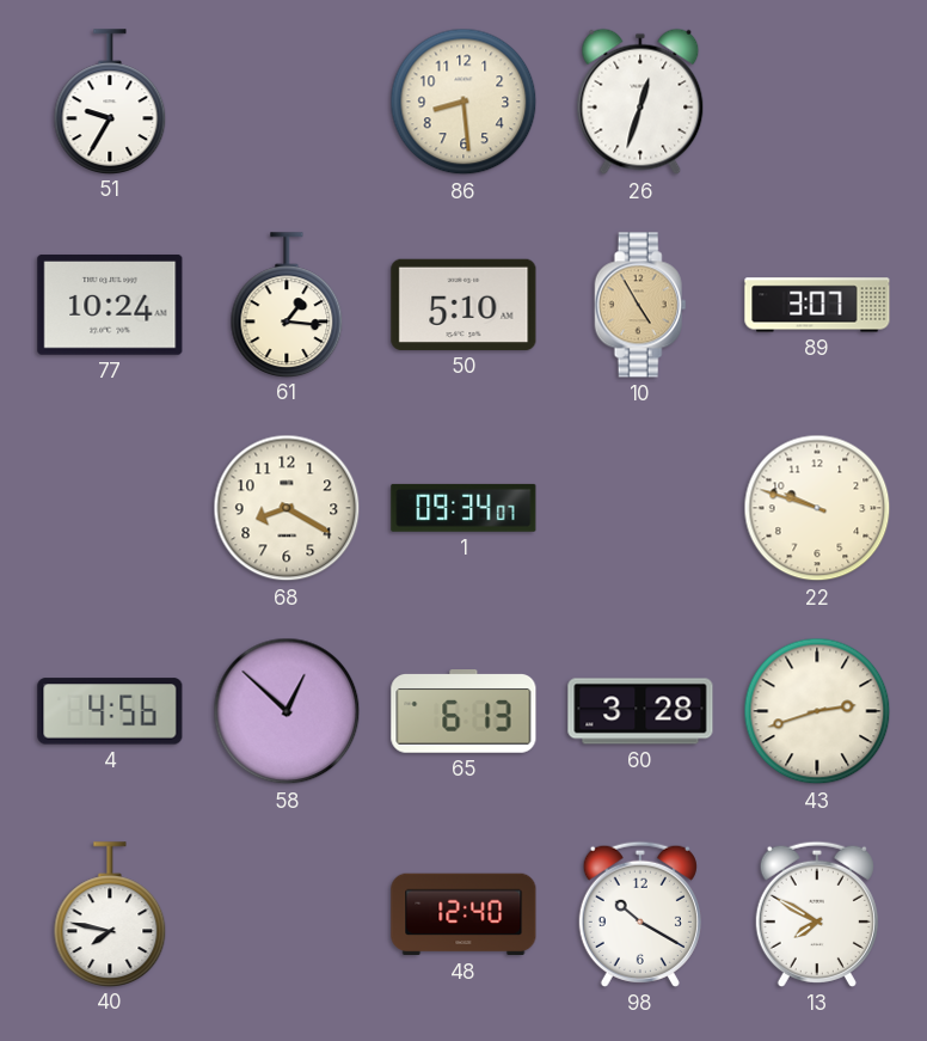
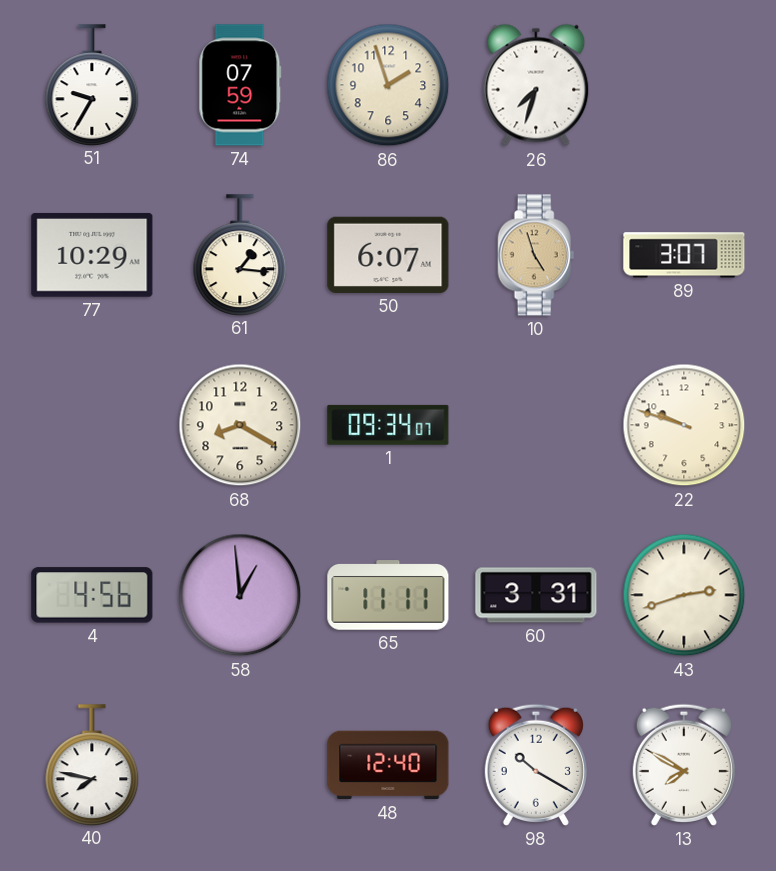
74: none -> 07:59
86: 8:29 -> 1:57
26: 12:33 -> 7:33
77: 10:24 -> 10:29
50: 5:10 -> 6:07
10: 4:55 -> 4:57
58: 12:52 -> 12:59
65: 6:13 -> 11:11
60: 3:28 -> 3:31
